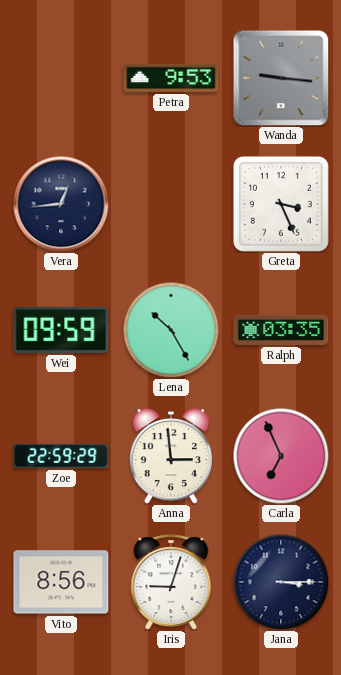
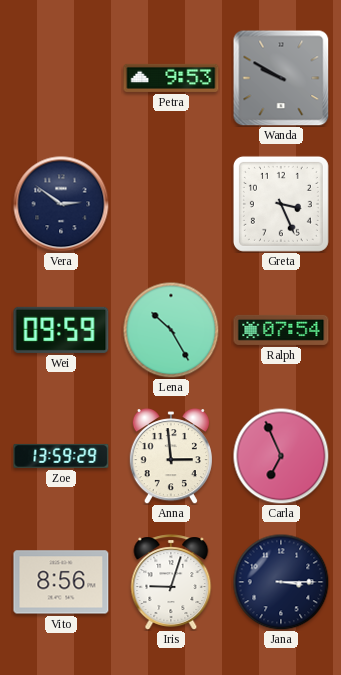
Wanda: 9:16 -> 9:50
Vera: 12:44 -> 2:51
Ralph: 03:35 -> 07:54
Zoe: 22:59 -> 13:59
